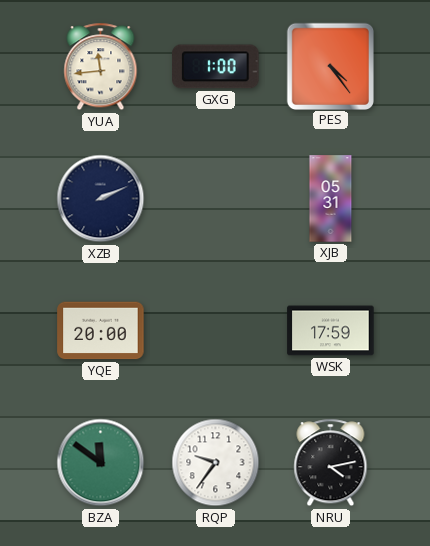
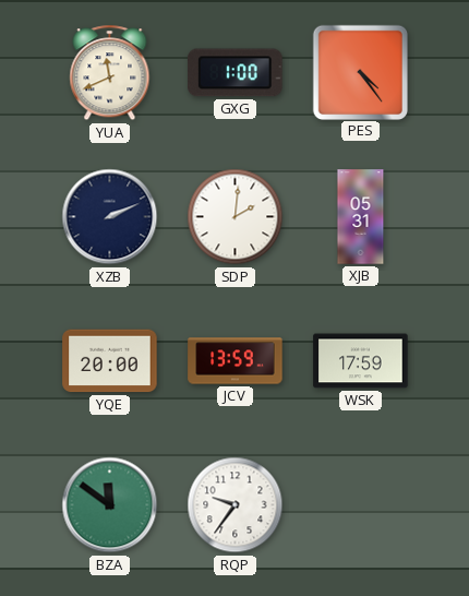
YUA: 11:44 -> 11:41
SDP: none -> 2:01
JCV: none -> 13:59
NRU: 4:13 -> none
